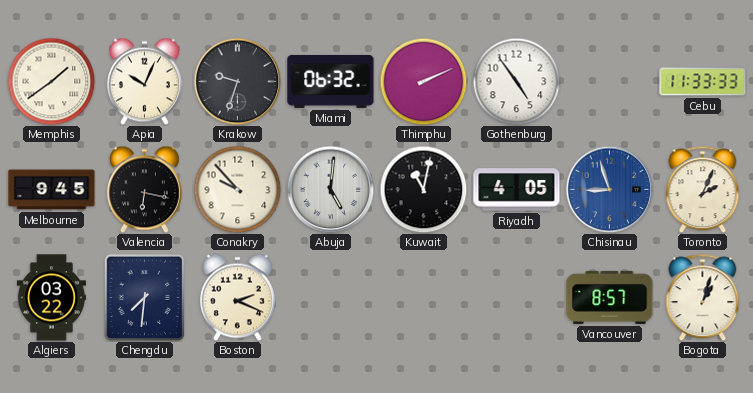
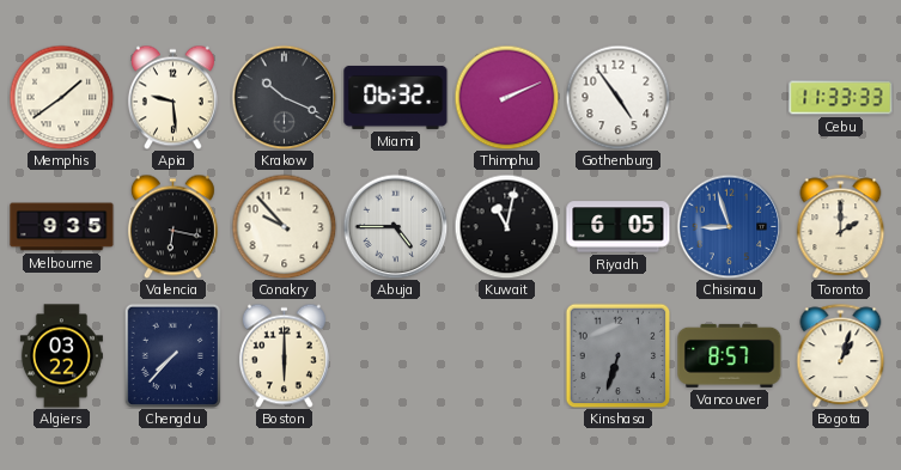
Apia: 10:04 -> 9:29
Krakow: 9:33 -> 10:19
Melbourne: 9:45 -> 9:35
Abuja: 5:01 -> 4:45
Riyadh: 4:05 -> 6:05
Toronto: 2:04 -> 2:00
Chengdu: 7:31 -> 7:37
Boston: 2:19 -> 6:00
Kinshasa: none -> 6:33
